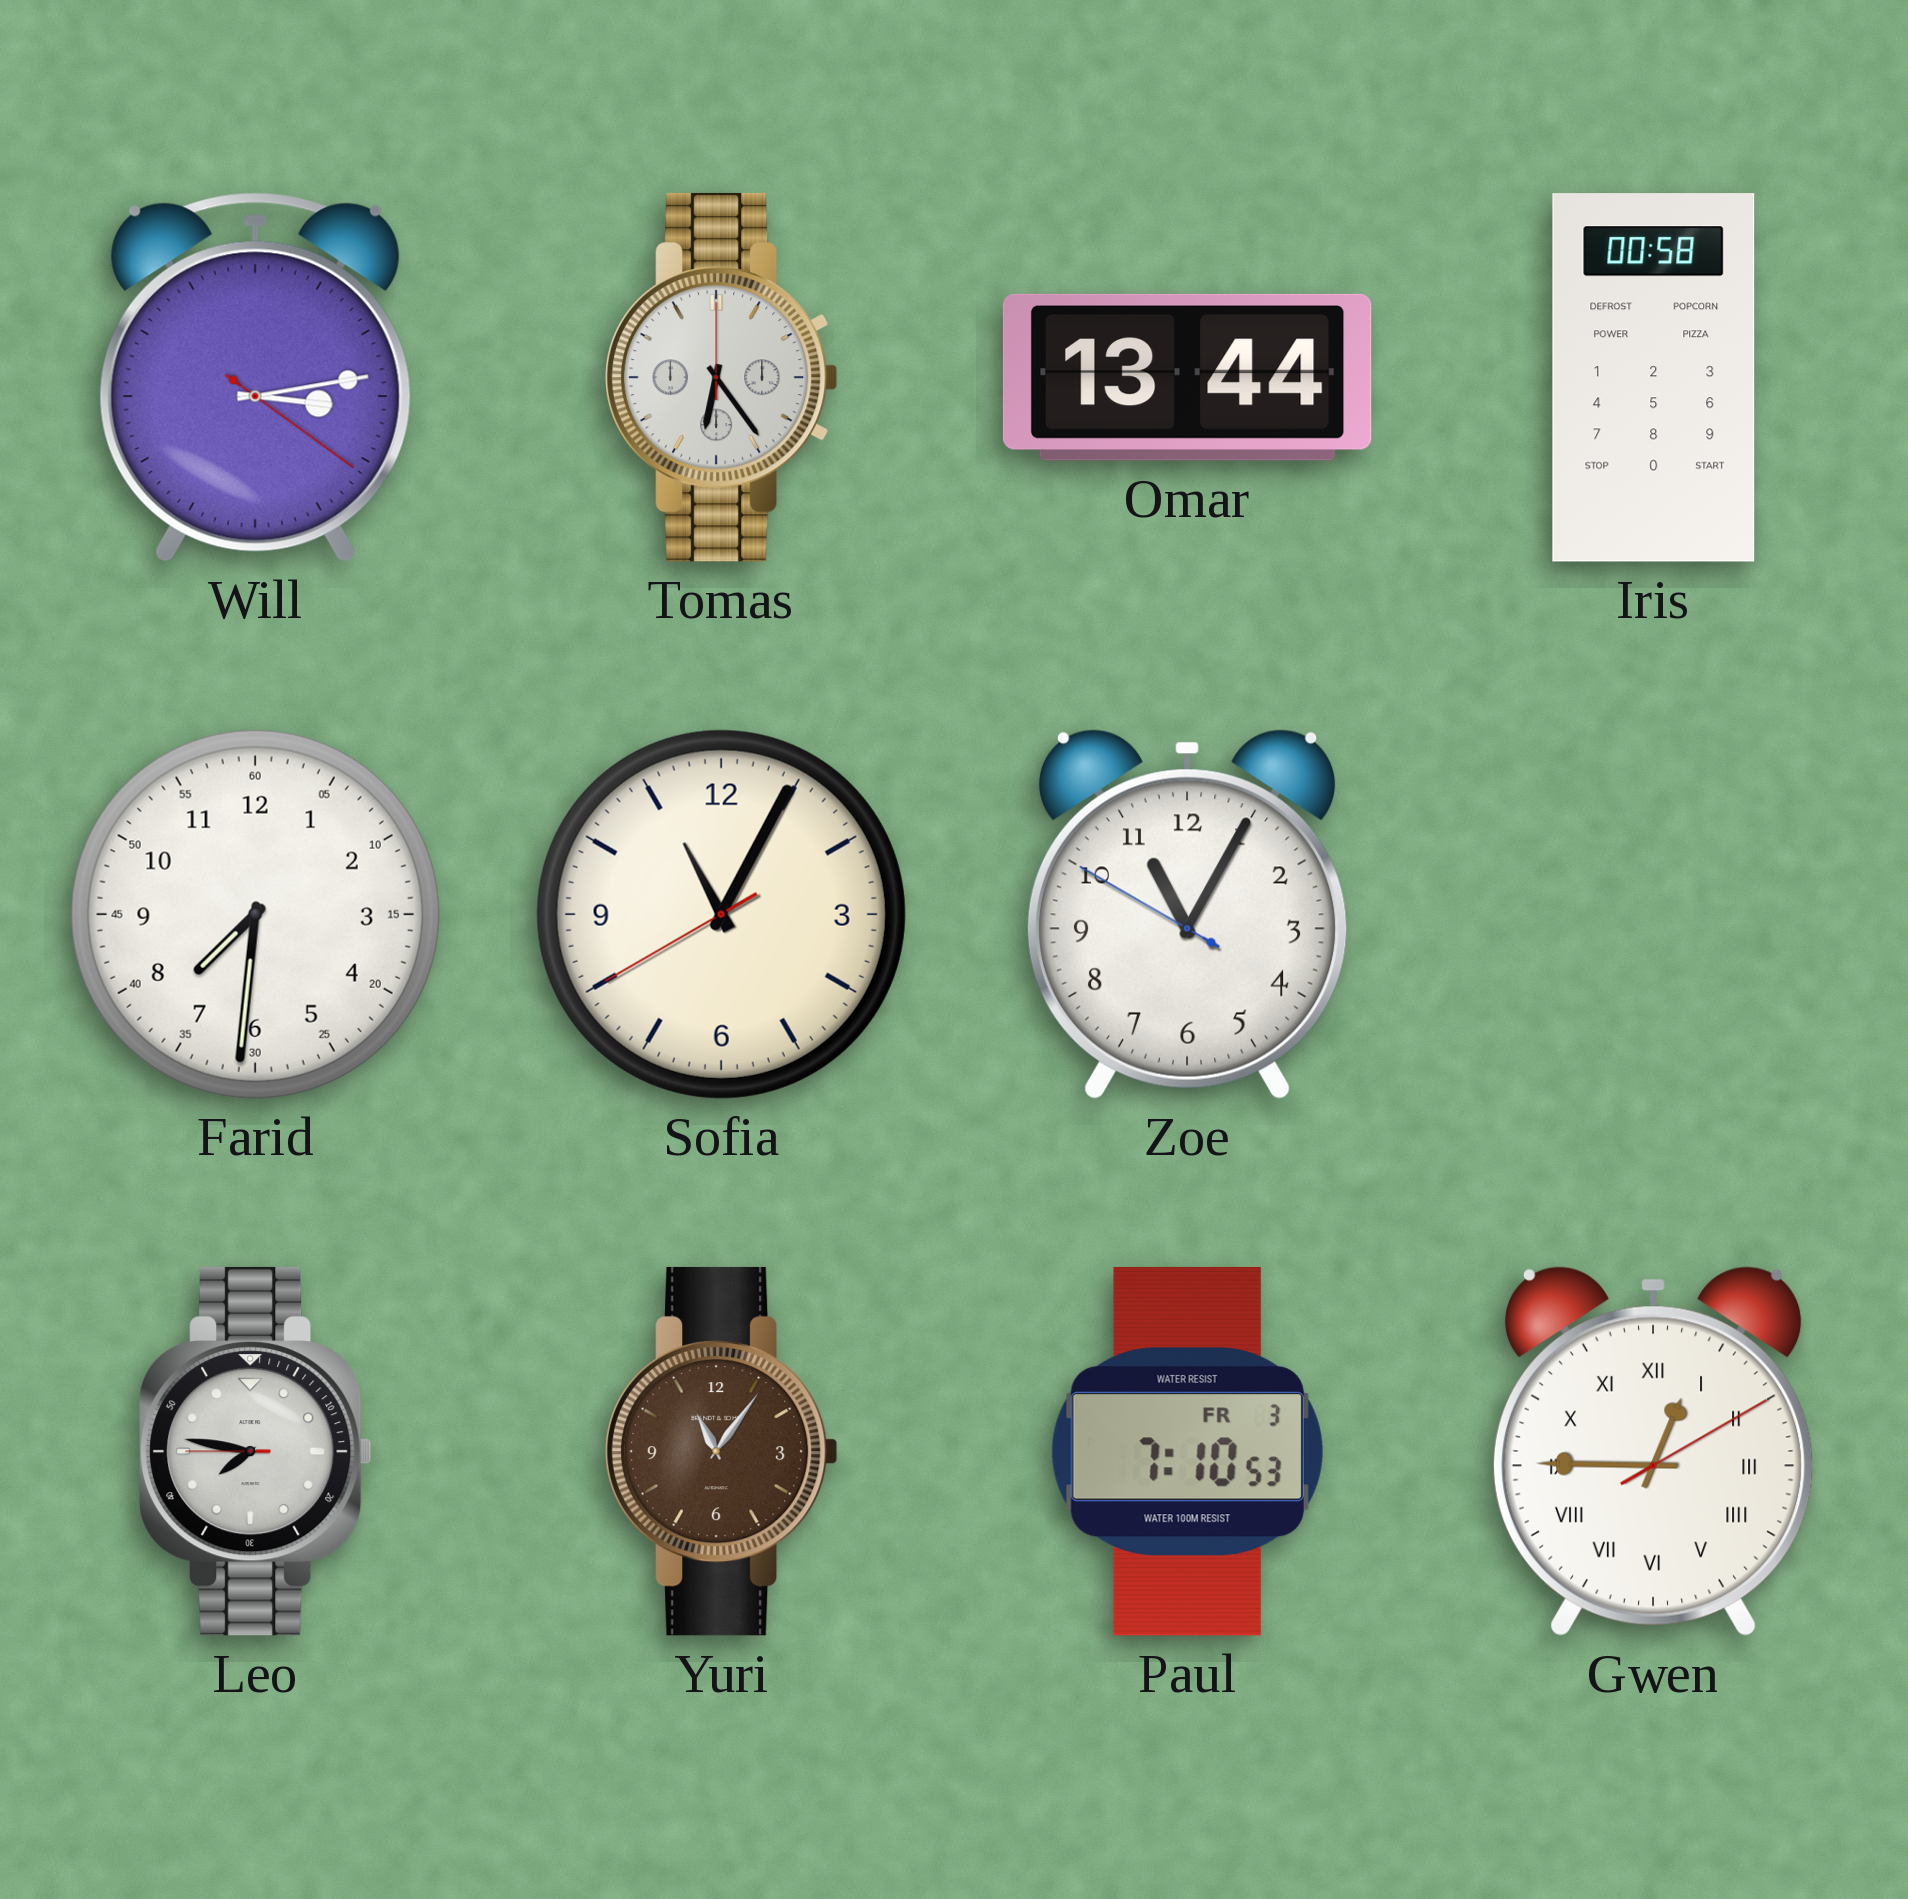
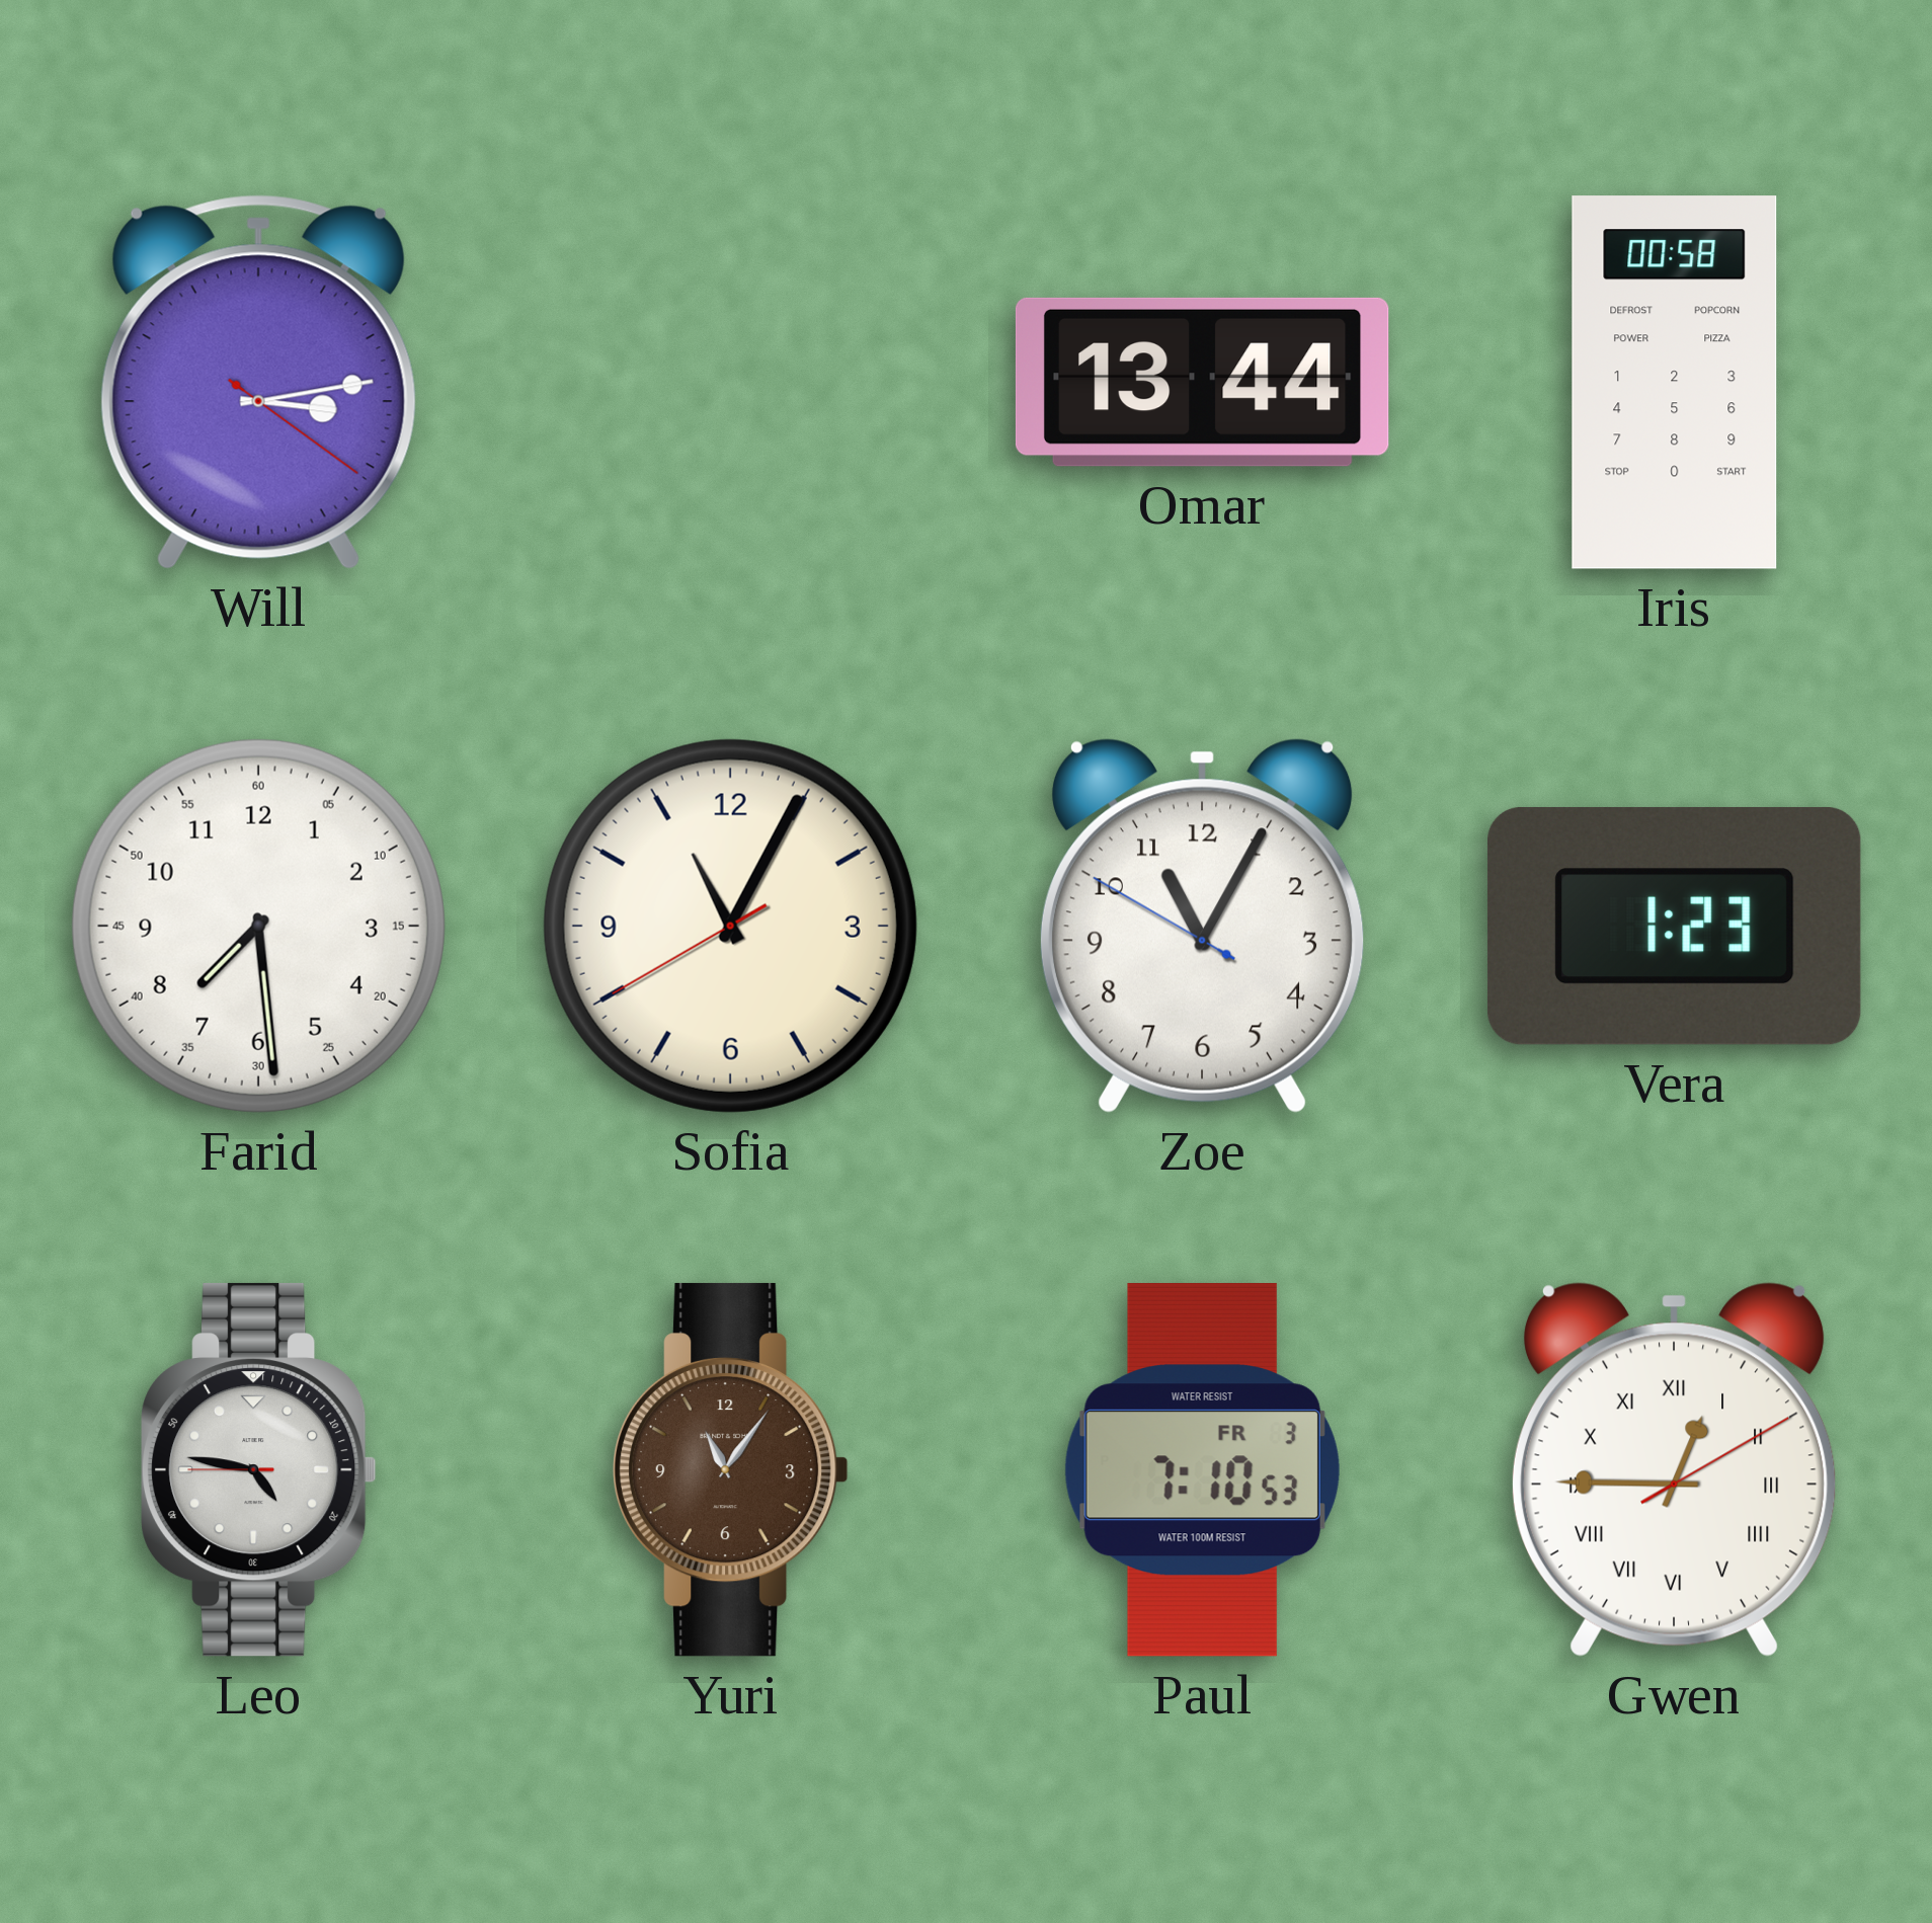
Tomas: 6:24 -> none
Farid: 7:31 -> 7:29
Vera: none -> 1:23
Leo: 7:46 -> 4:46
